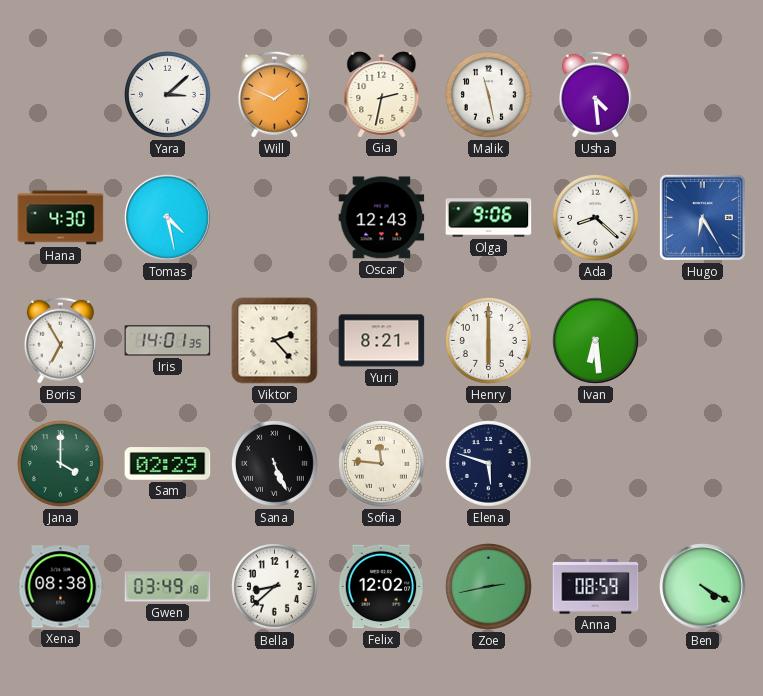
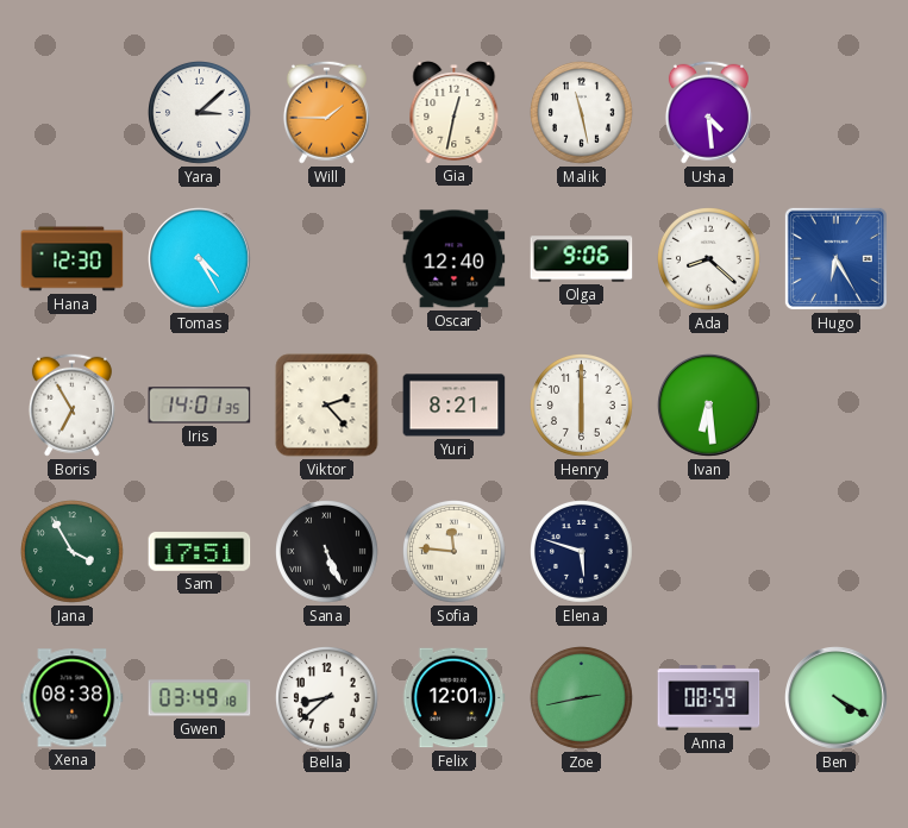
Will: 1:49 -> 1:45
Gia: 2:32 -> 12:32
Hana: 4:30 -> 12:30
Tomas: 4:28 -> 4:25
Oscar: 12:43 -> 12:40
Jana: 4:00 -> 3:55
Sam: 02:29 -> 17:51
Felix: 12:02 -> 12:01
